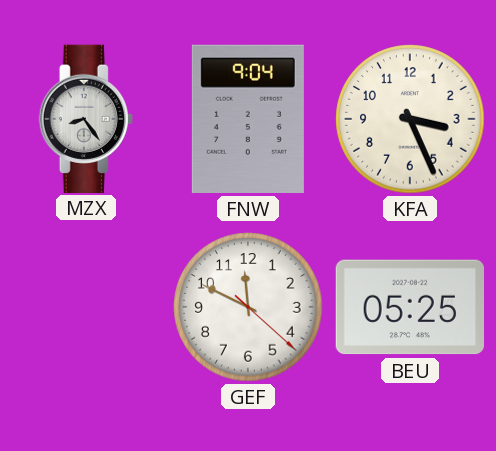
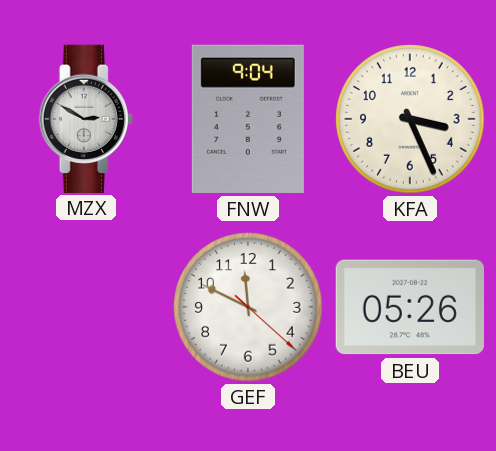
MZX: 8:24 -> 2:50
BEU: 05:25 -> 05:26
